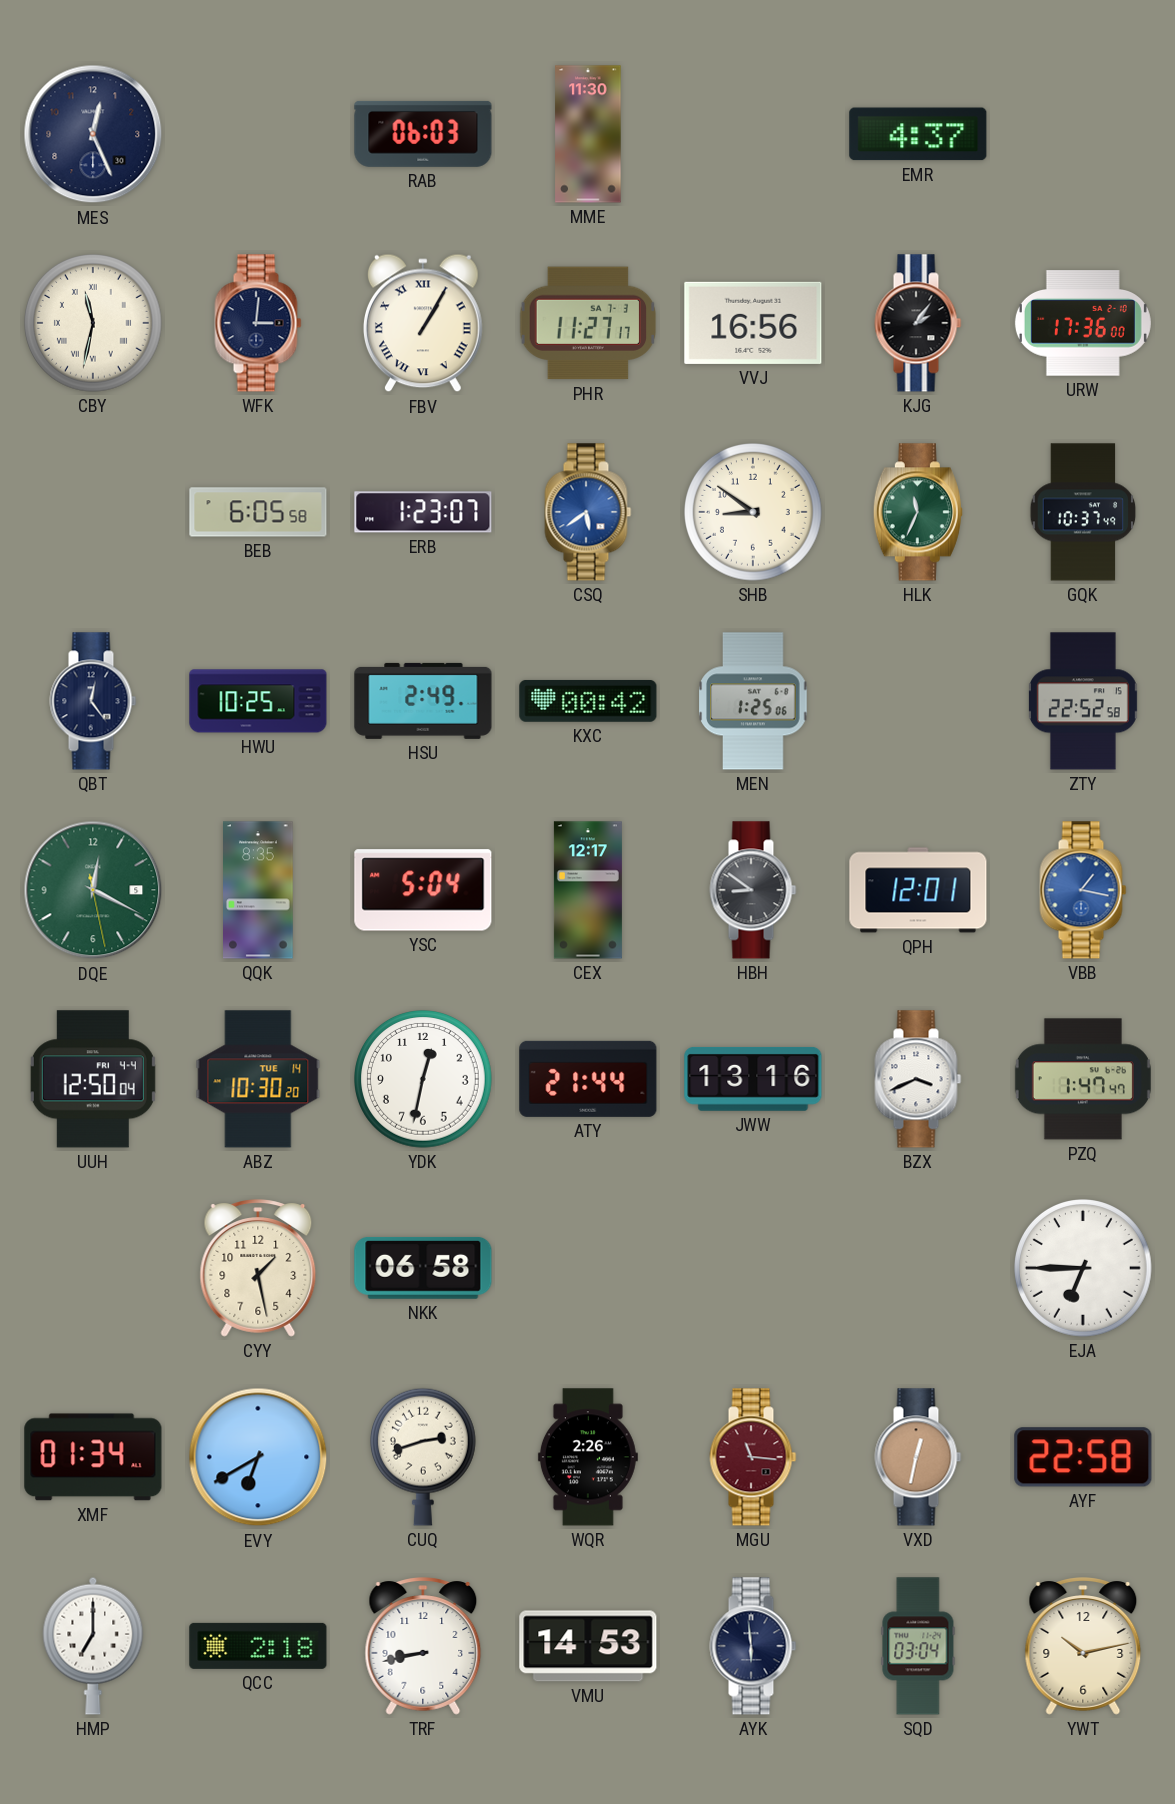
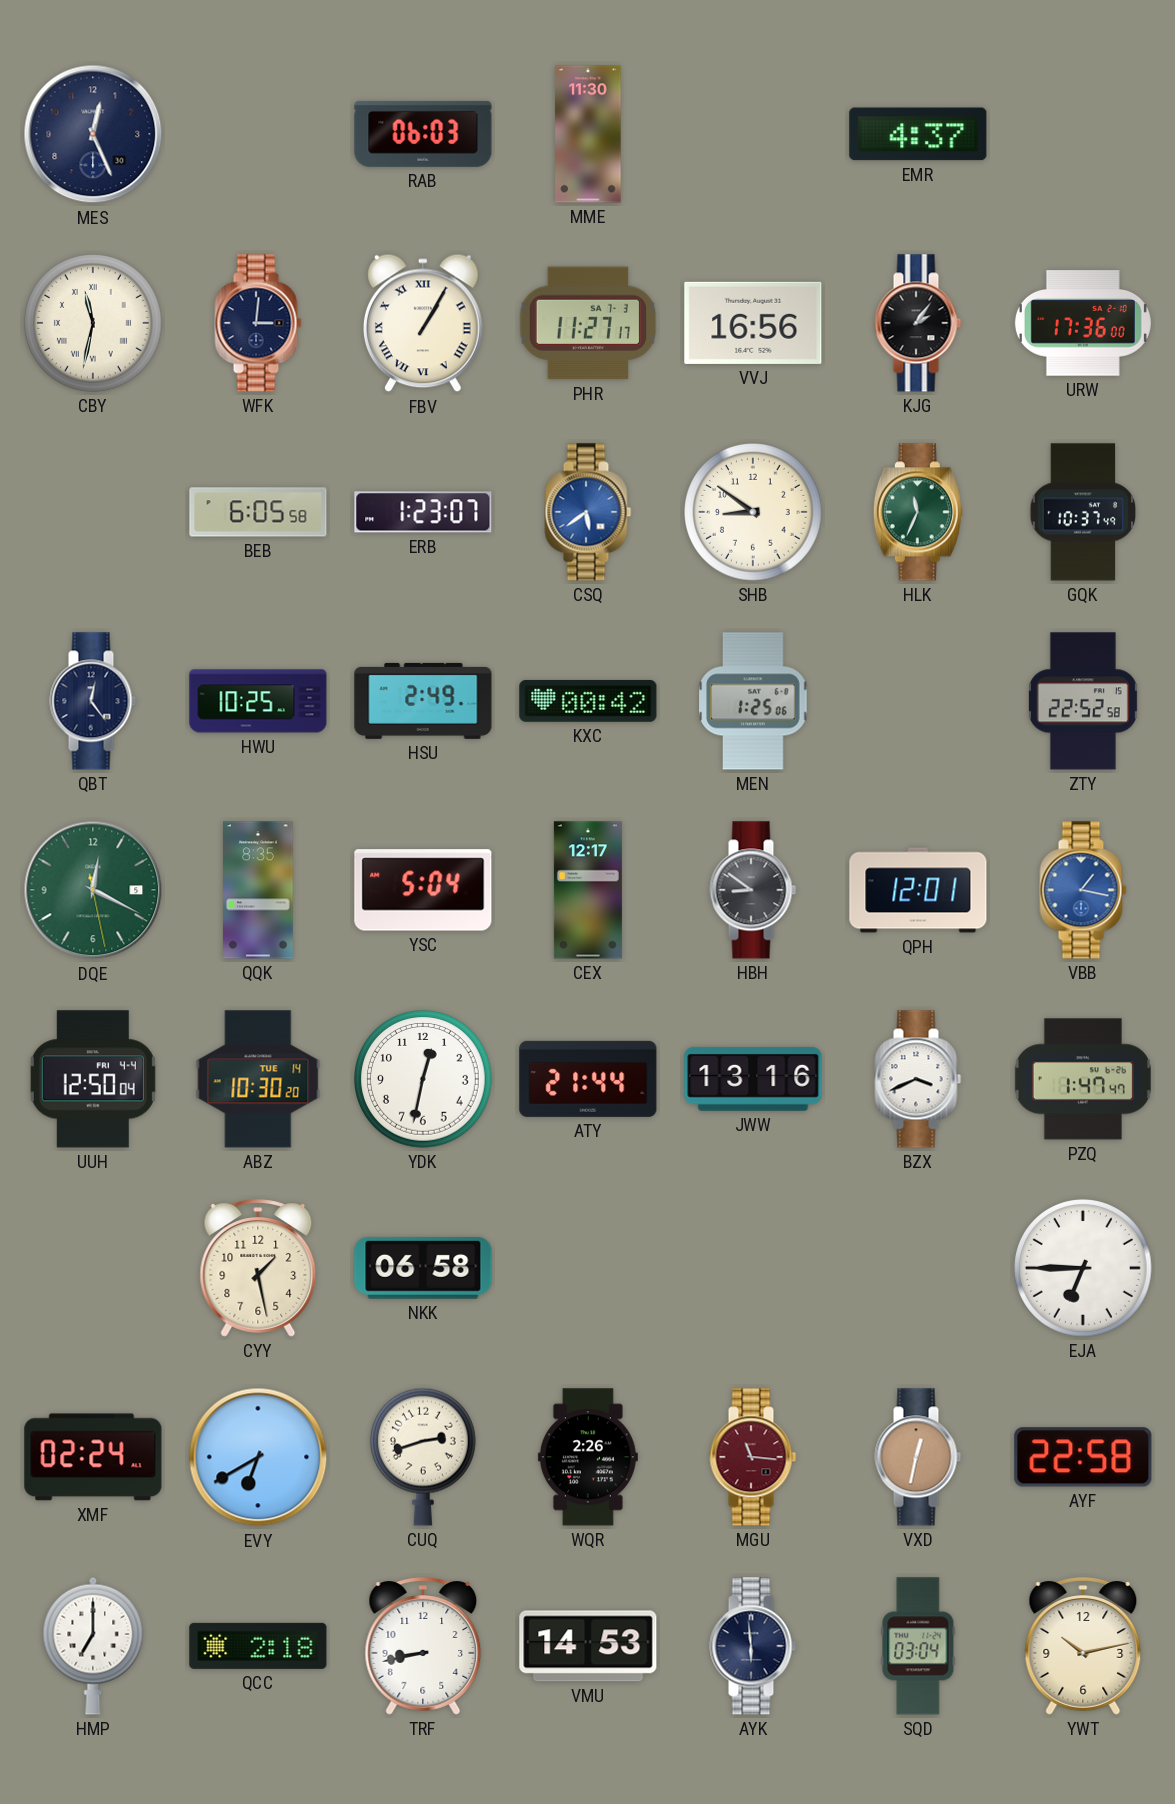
XMF: 01:34 -> 02:24
